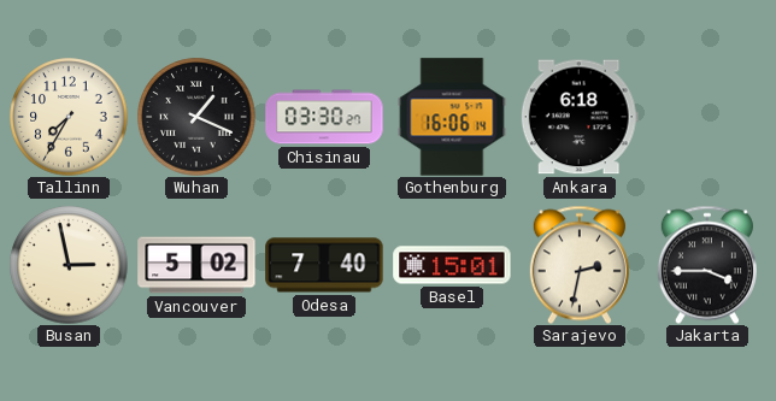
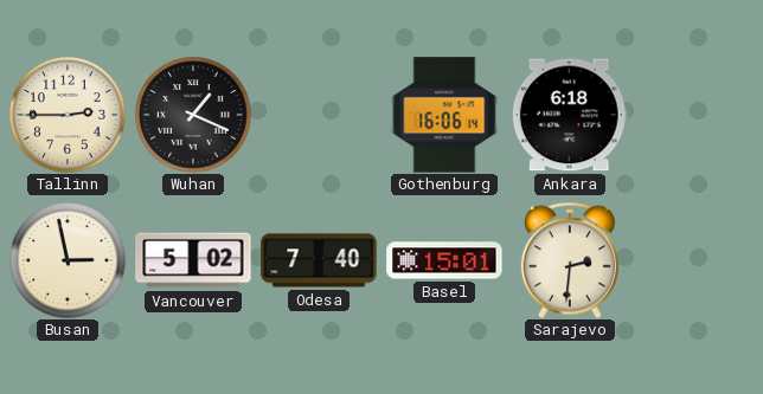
Tallinn: 7:35 -> 2:45
Chisinau: 03:30 -> none
Sarajevo: 2:32 -> 2:31
Jakarta: 3:45 -> none
